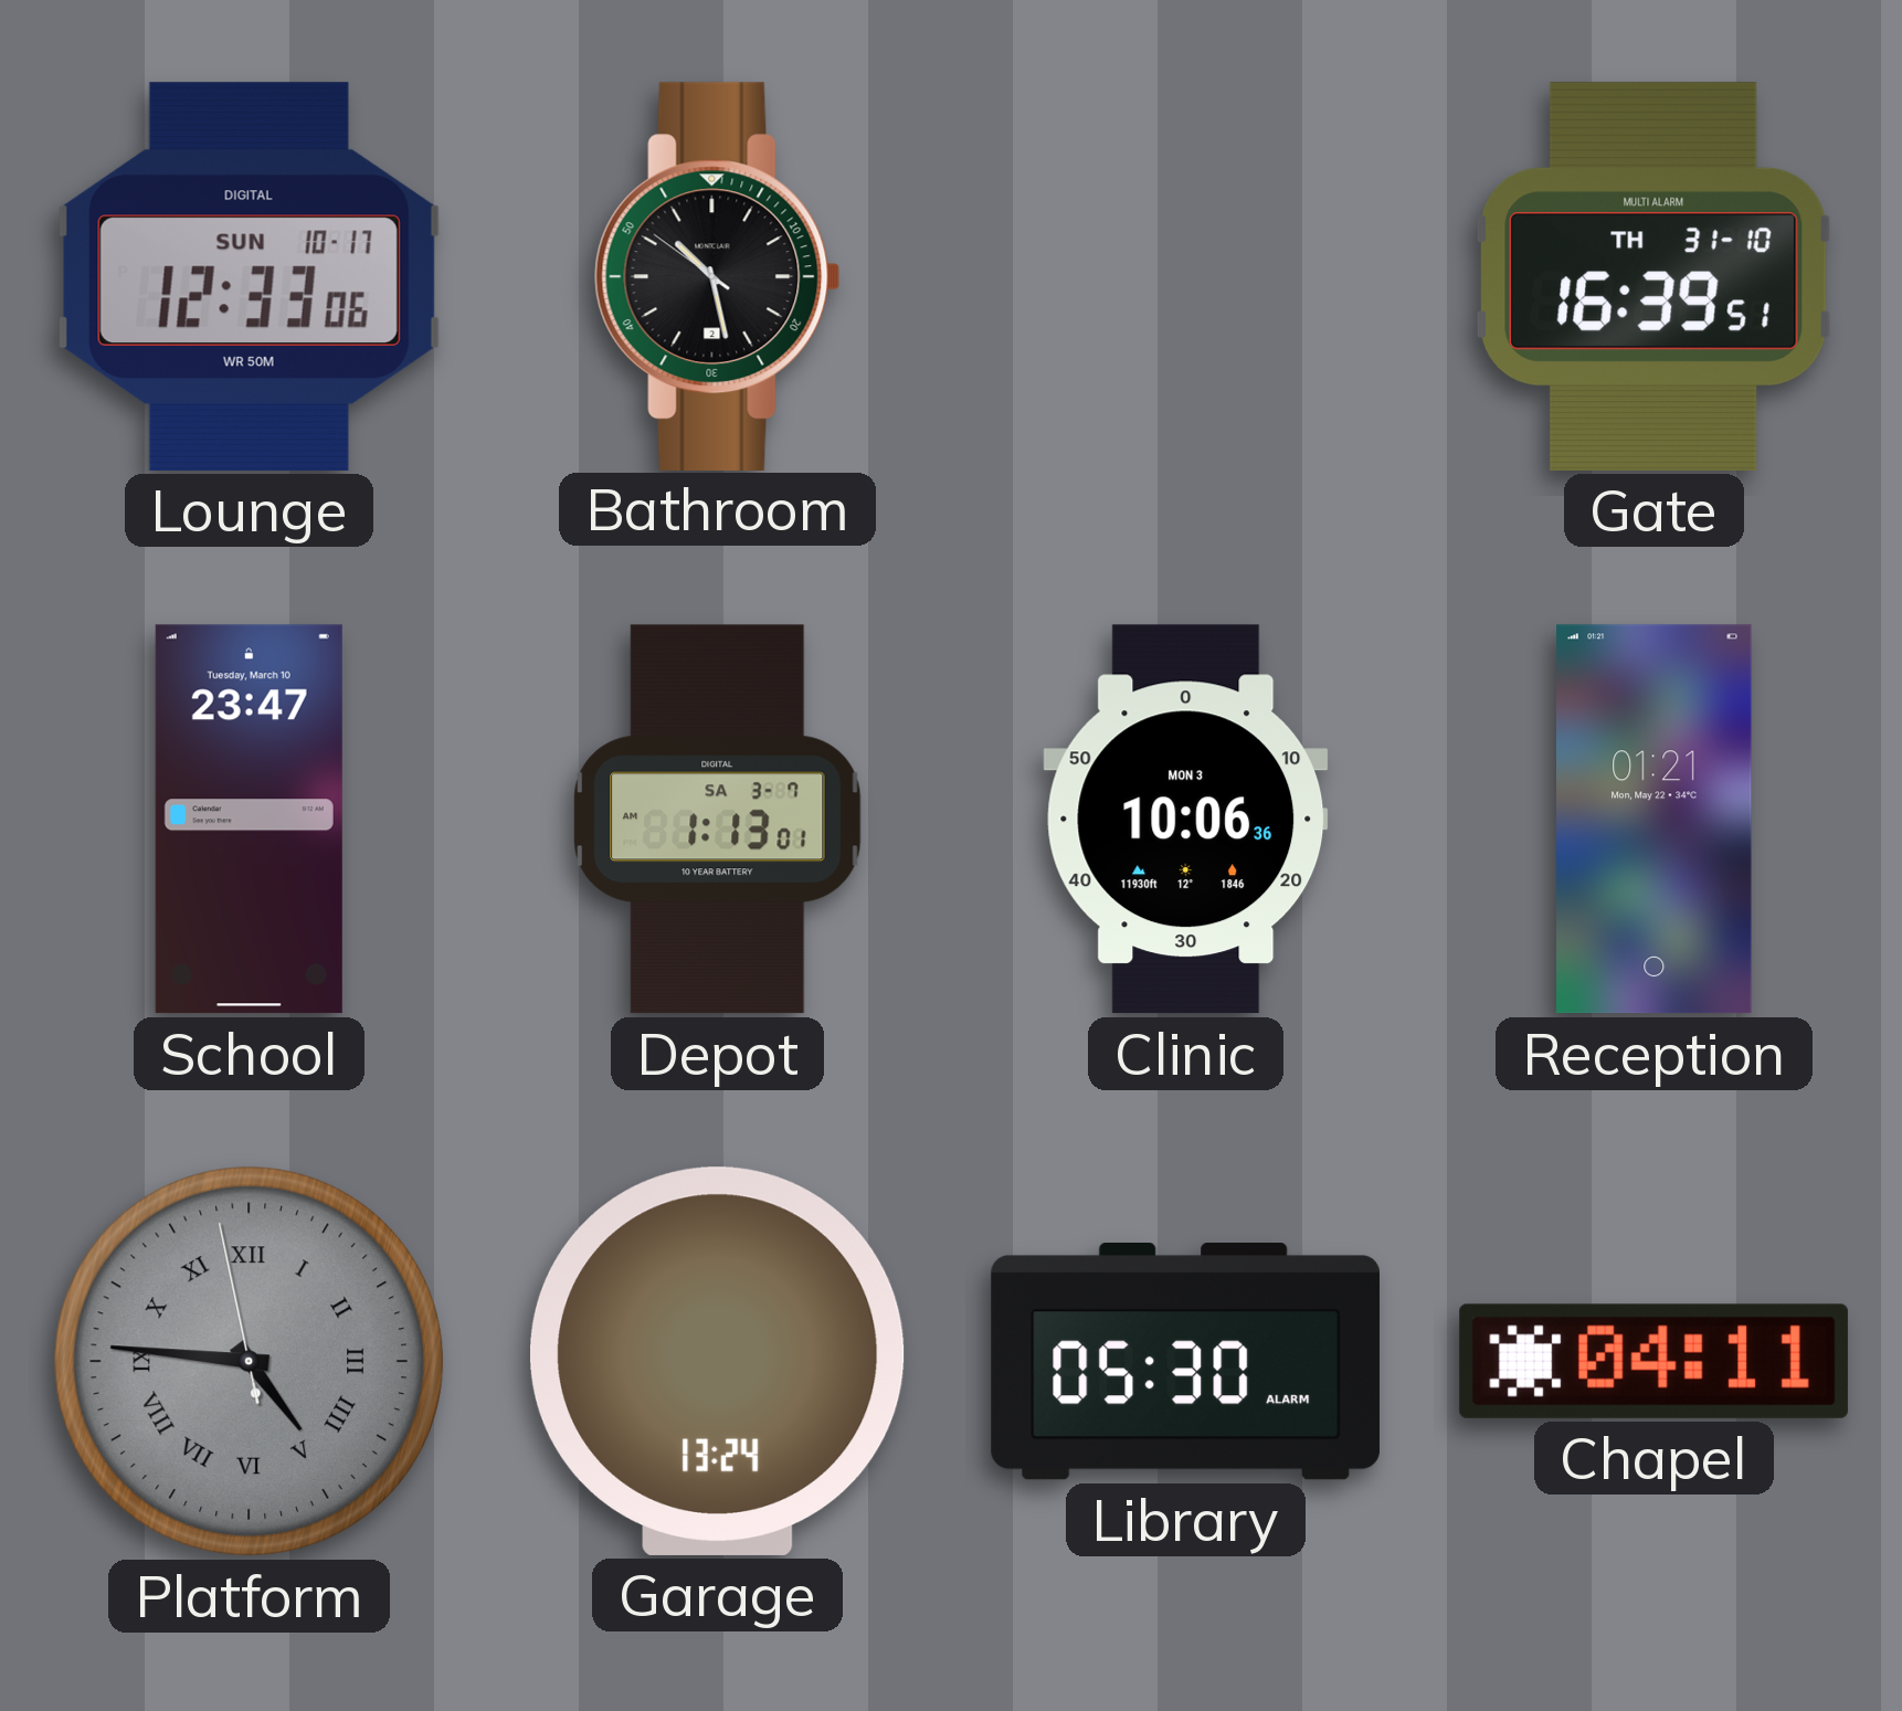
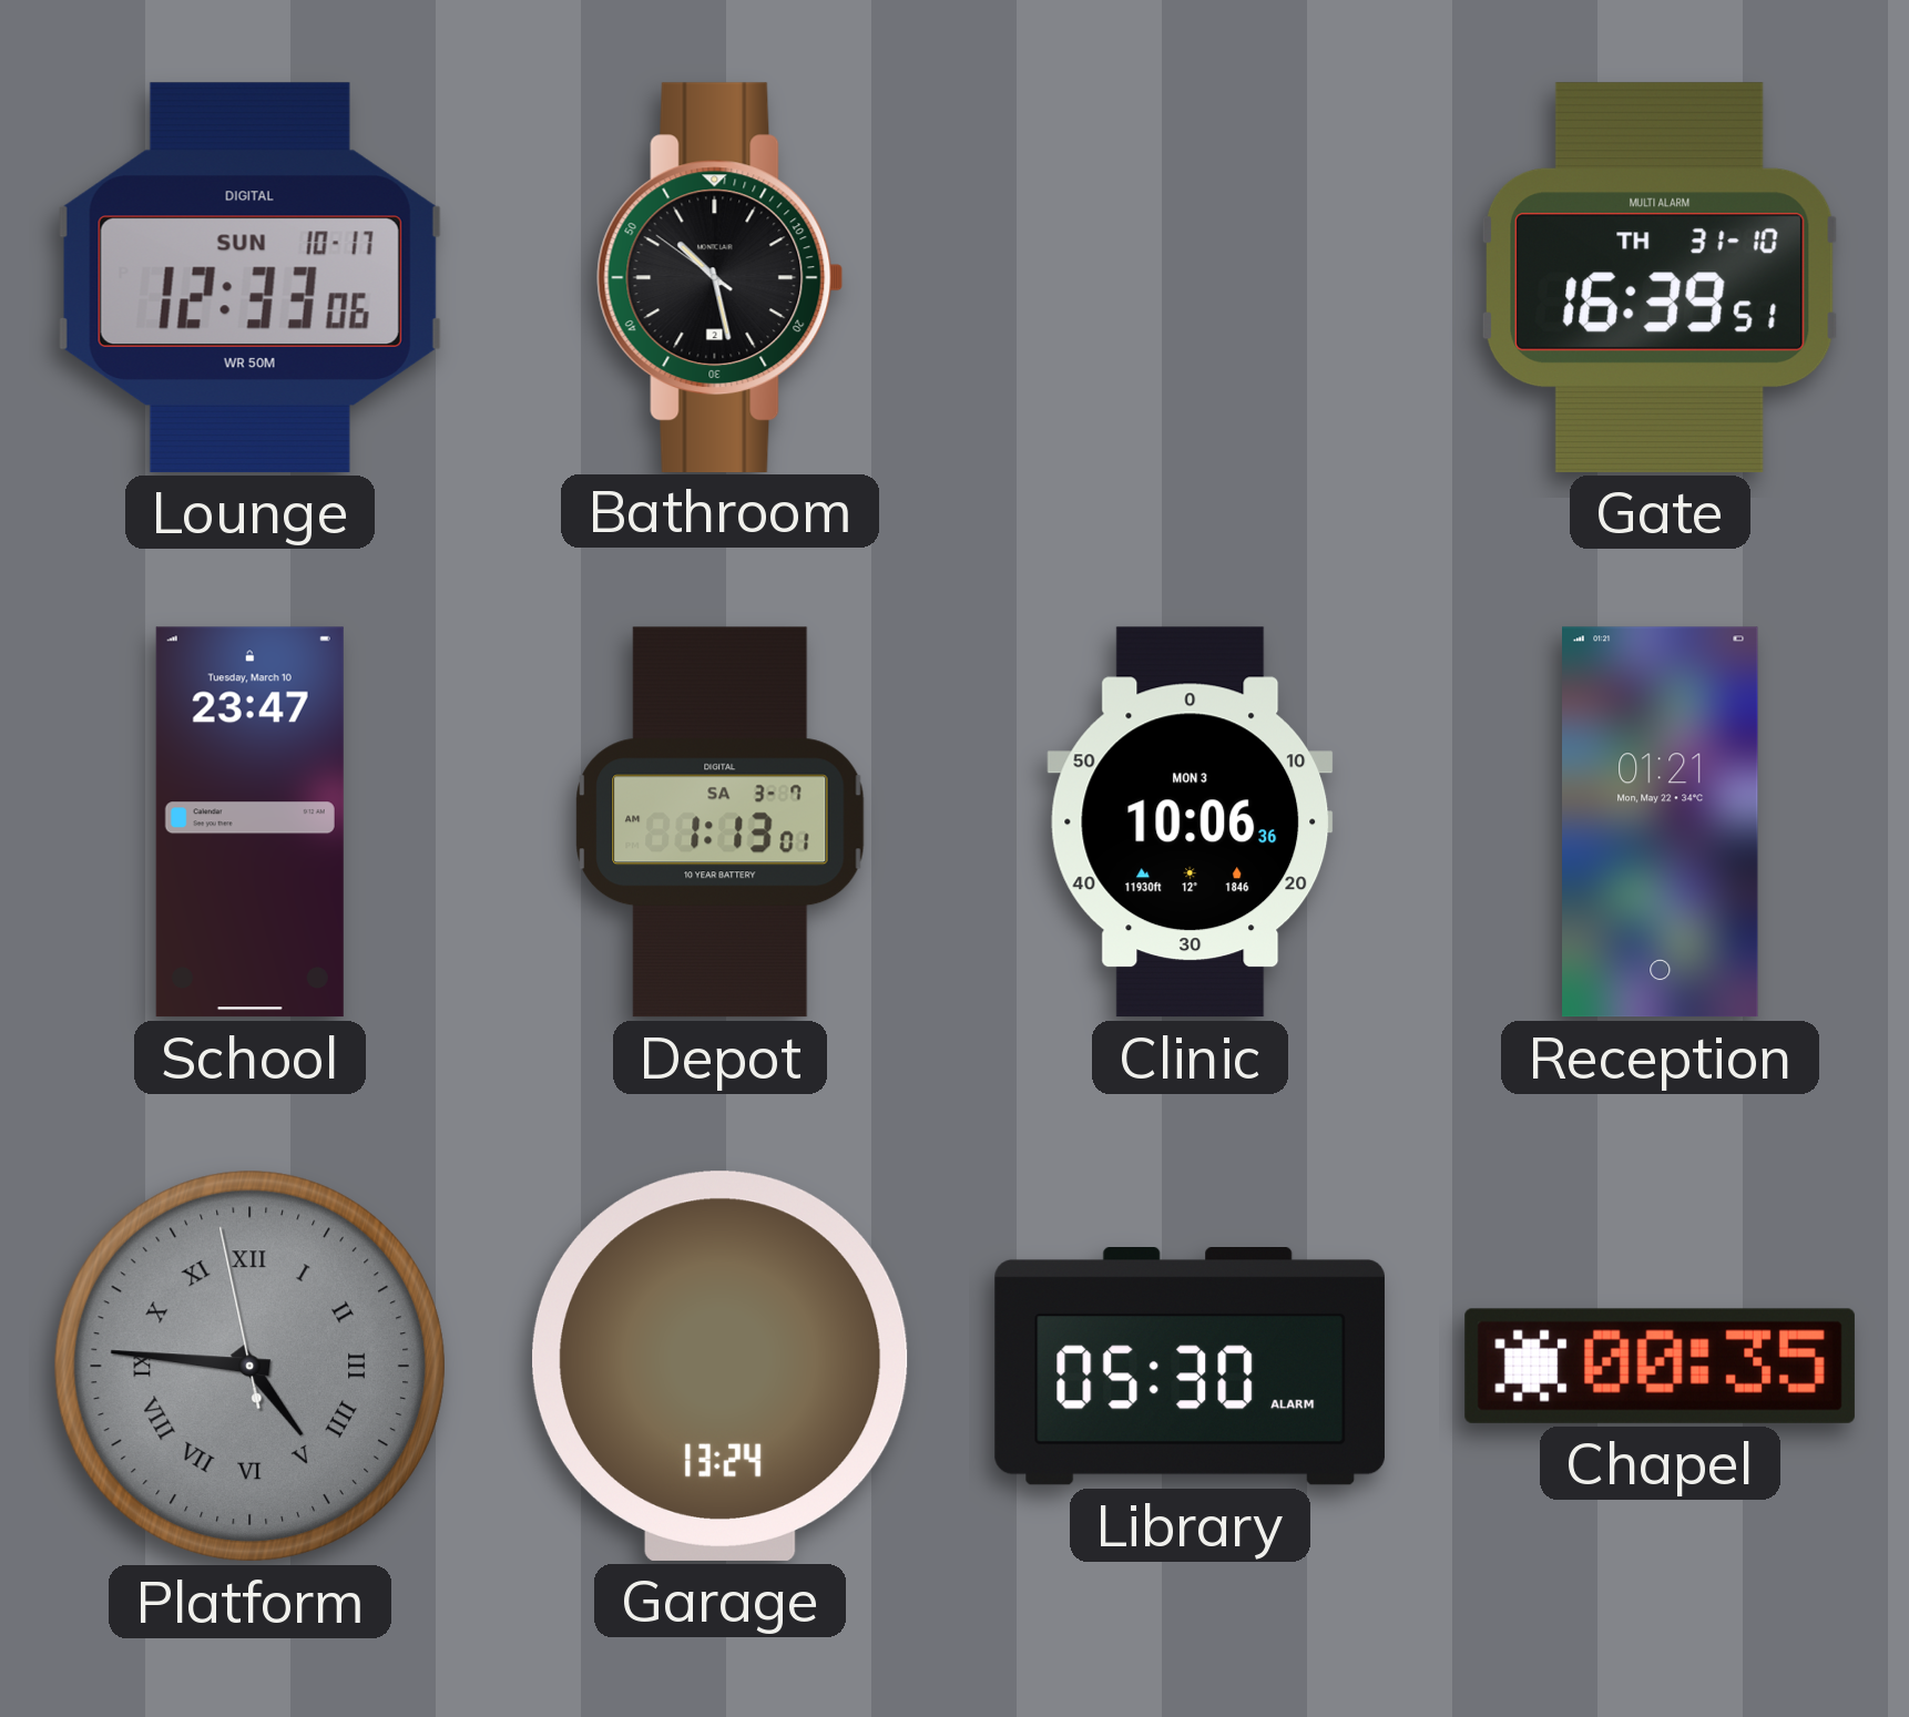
Chapel: 04:11 -> 00:35
